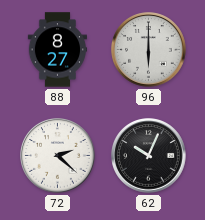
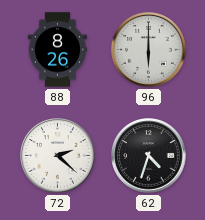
88: 8:27 -> 8:26
62: 10:04 -> 4:33
